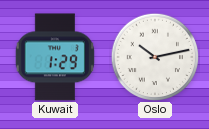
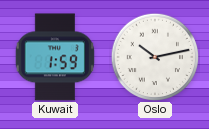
Kuwait: 1:29 -> 1:59
